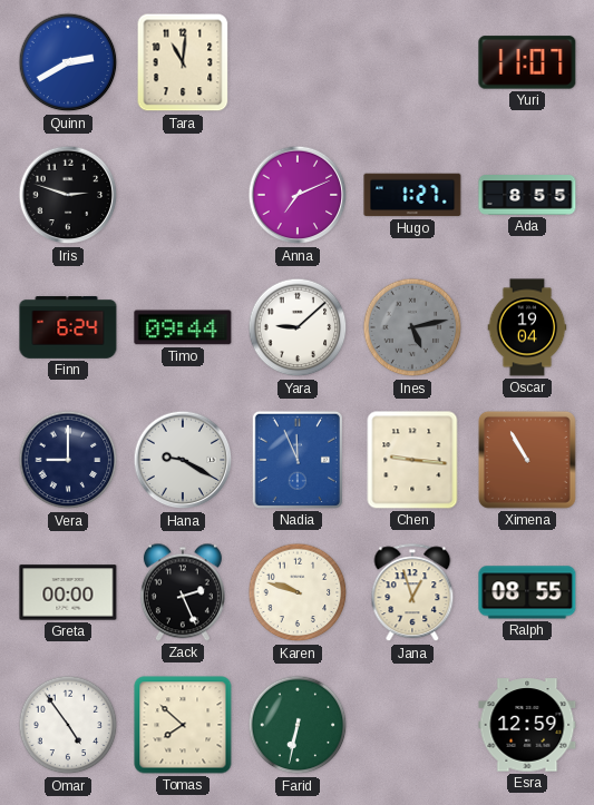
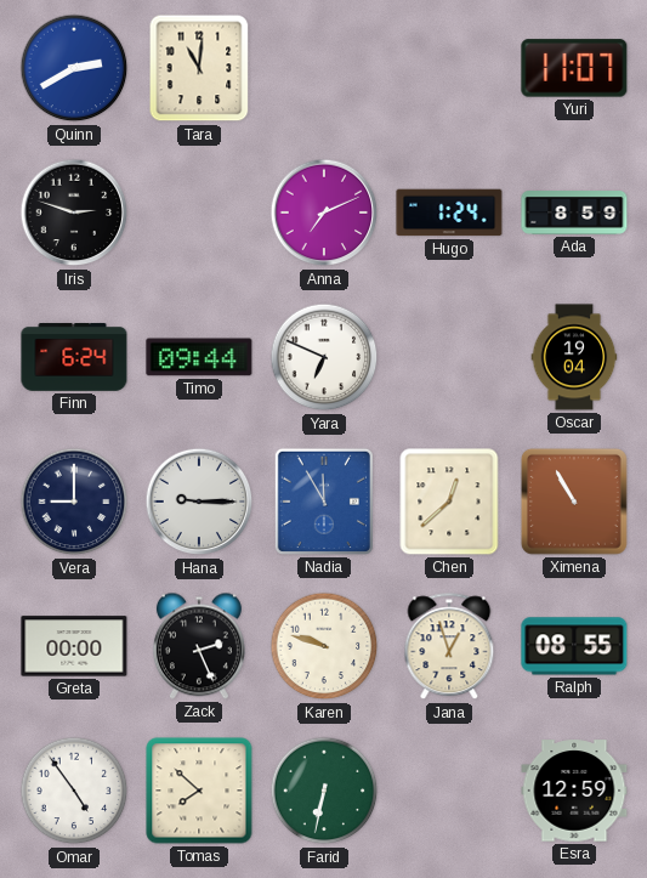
Hugo: 1:27 -> 1:24
Ada: 8:55 -> 8:59
Yara: 9:08 -> 6:49
Ines: 5:13 -> none
Hana: 9:20 -> 9:15
Nadia: 11:56 -> 11:55
Chen: 9:16 -> 12:38
